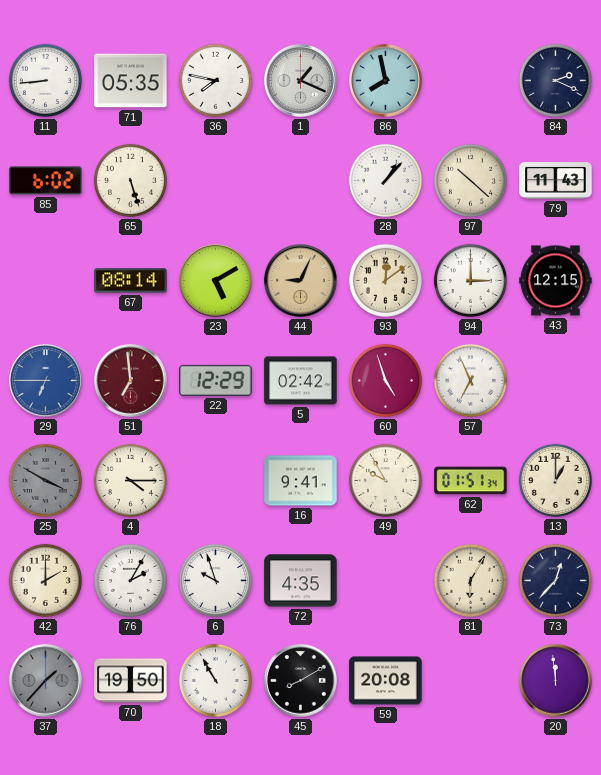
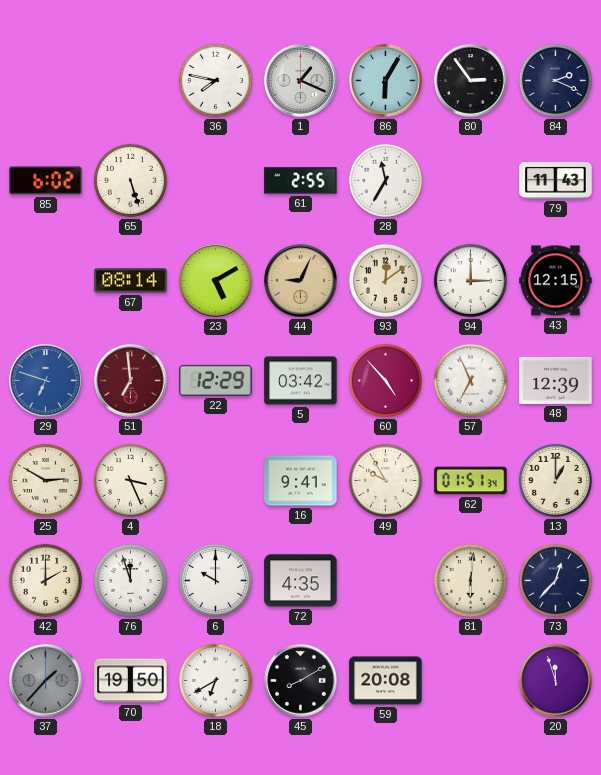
11: 8:44 -> none
71: 05:35 -> none
86: 7:58 -> 6:05
80: none -> 2:54
61: none -> 2:55
28: 1:07 -> 11:35
97: 10:22 -> none
29: 6:45 -> 6:48
5: 02:42 -> 03:42
60: 4:57 -> 4:53
48: none -> 12:39
25: 3:50 -> 2:50
25 dial: grey -> cream
4: 4:15 -> 3:26
76: 2:05 -> 11:57
6: 9:57 -> 10:00
81: 6:05 -> 6:01
18: 10:55 -> 6:40
20: 11:59 -> 11:57
